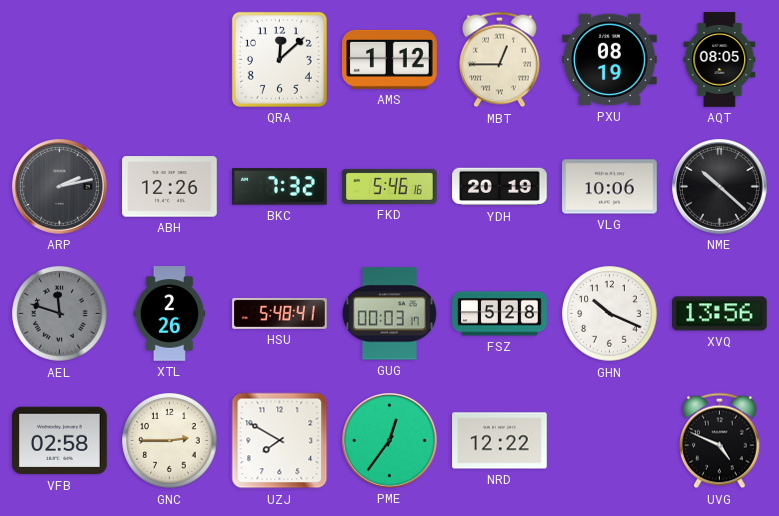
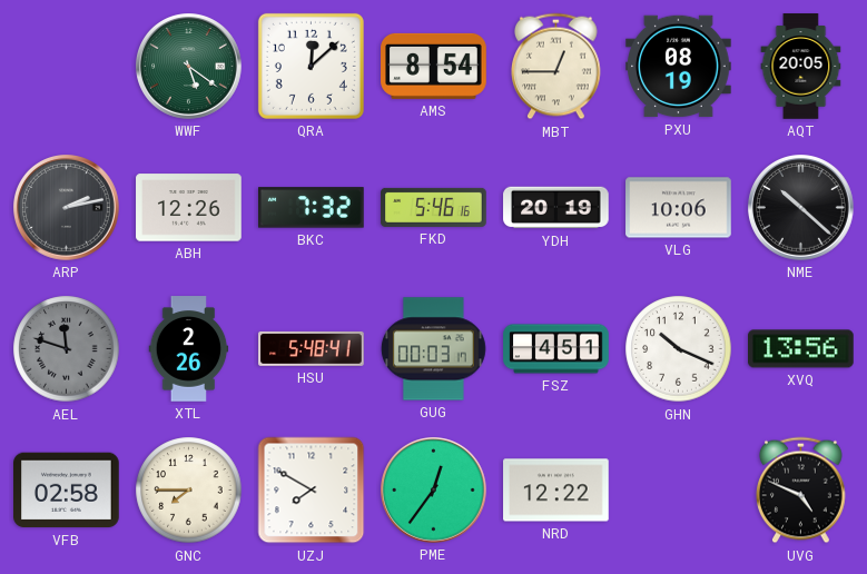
WWF: none -> 5:21
AMS: 1:12 -> 8:54
AQT: 08:05 -> 20:05
FSZ: 5:28 -> 4:51
GNC: 2:45 -> 7:45
